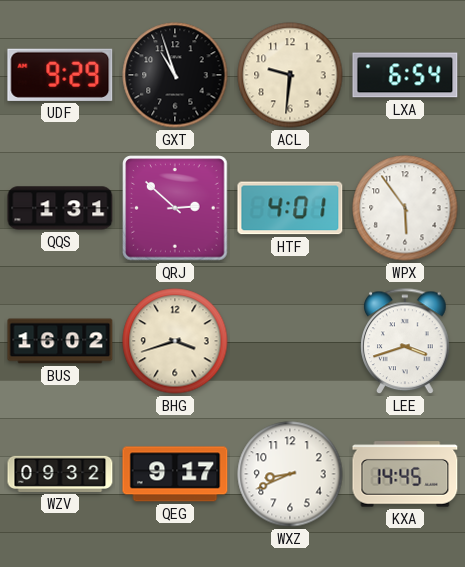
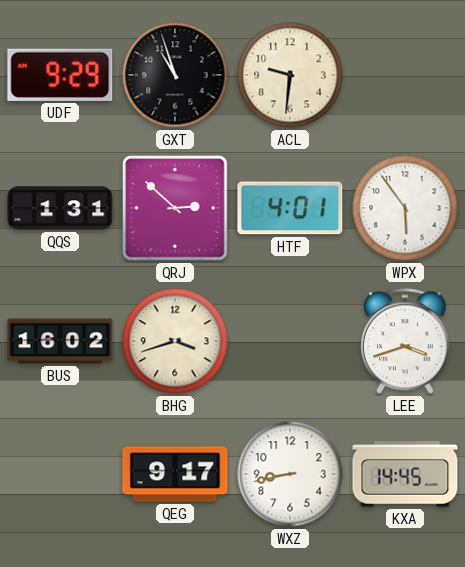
LXA: 6:54 -> none
WZV: 09:32 -> none
WXZ: 8:41 -> 8:43
